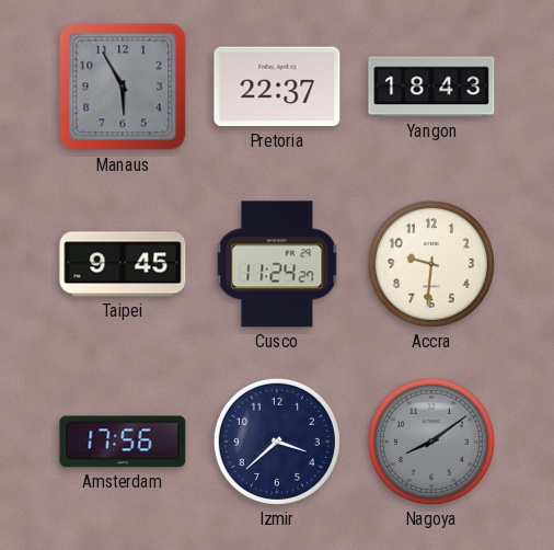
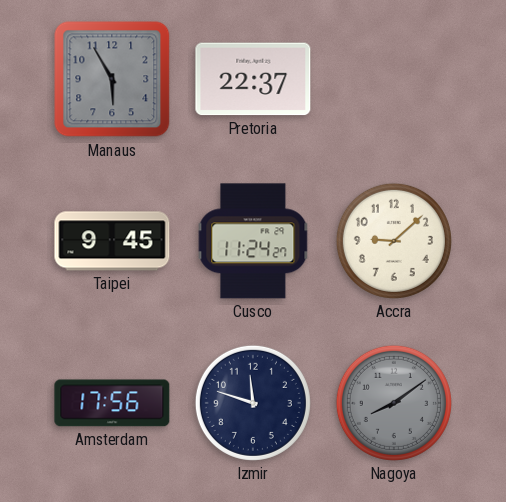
Yangon: 18:43 -> none
Accra: 9:31 -> 9:08
Izmir: 3:38 -> 11:48
